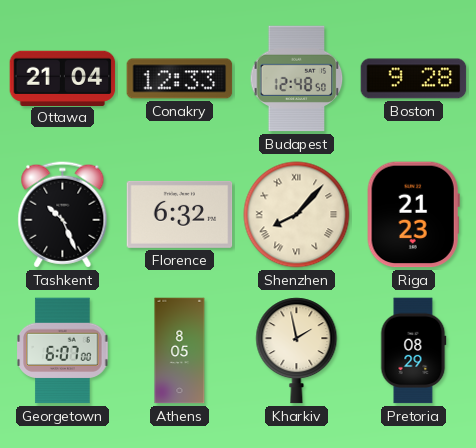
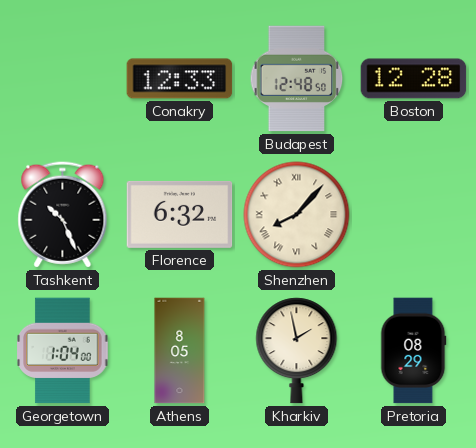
Ottawa: 21:04 -> none
Boston: 9:28 -> 12:28
Riga: 21:23 -> none
Georgetown: 6:07 -> 1:04
